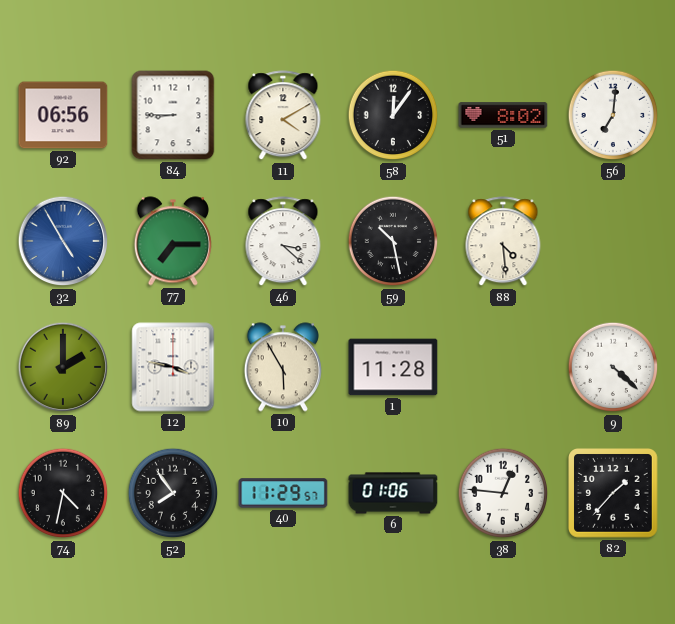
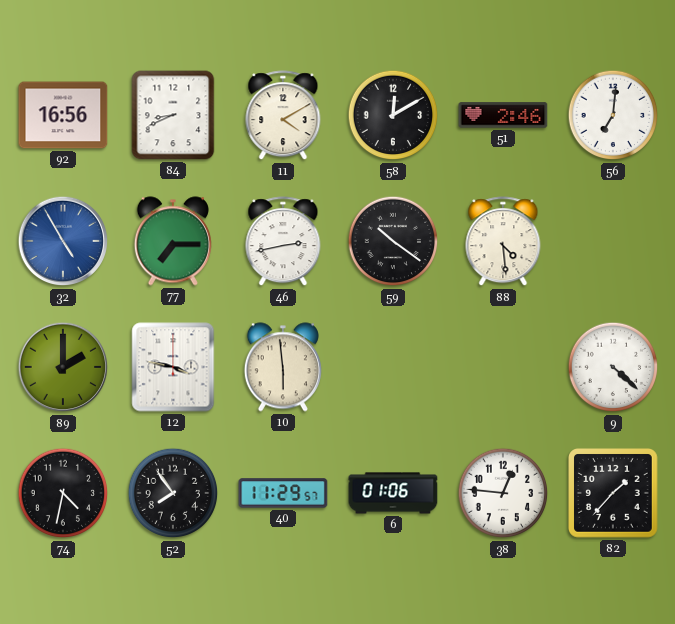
92: 06:56 -> 16:56
84: 8:45 -> 8:41
58: 12:06 -> 12:10
51: 8:02 -> 2:46
46: 3:22 -> 2:43
59: 10:28 -> 10:21
10: 5:55 -> 5:59
1: 11:28 -> none
